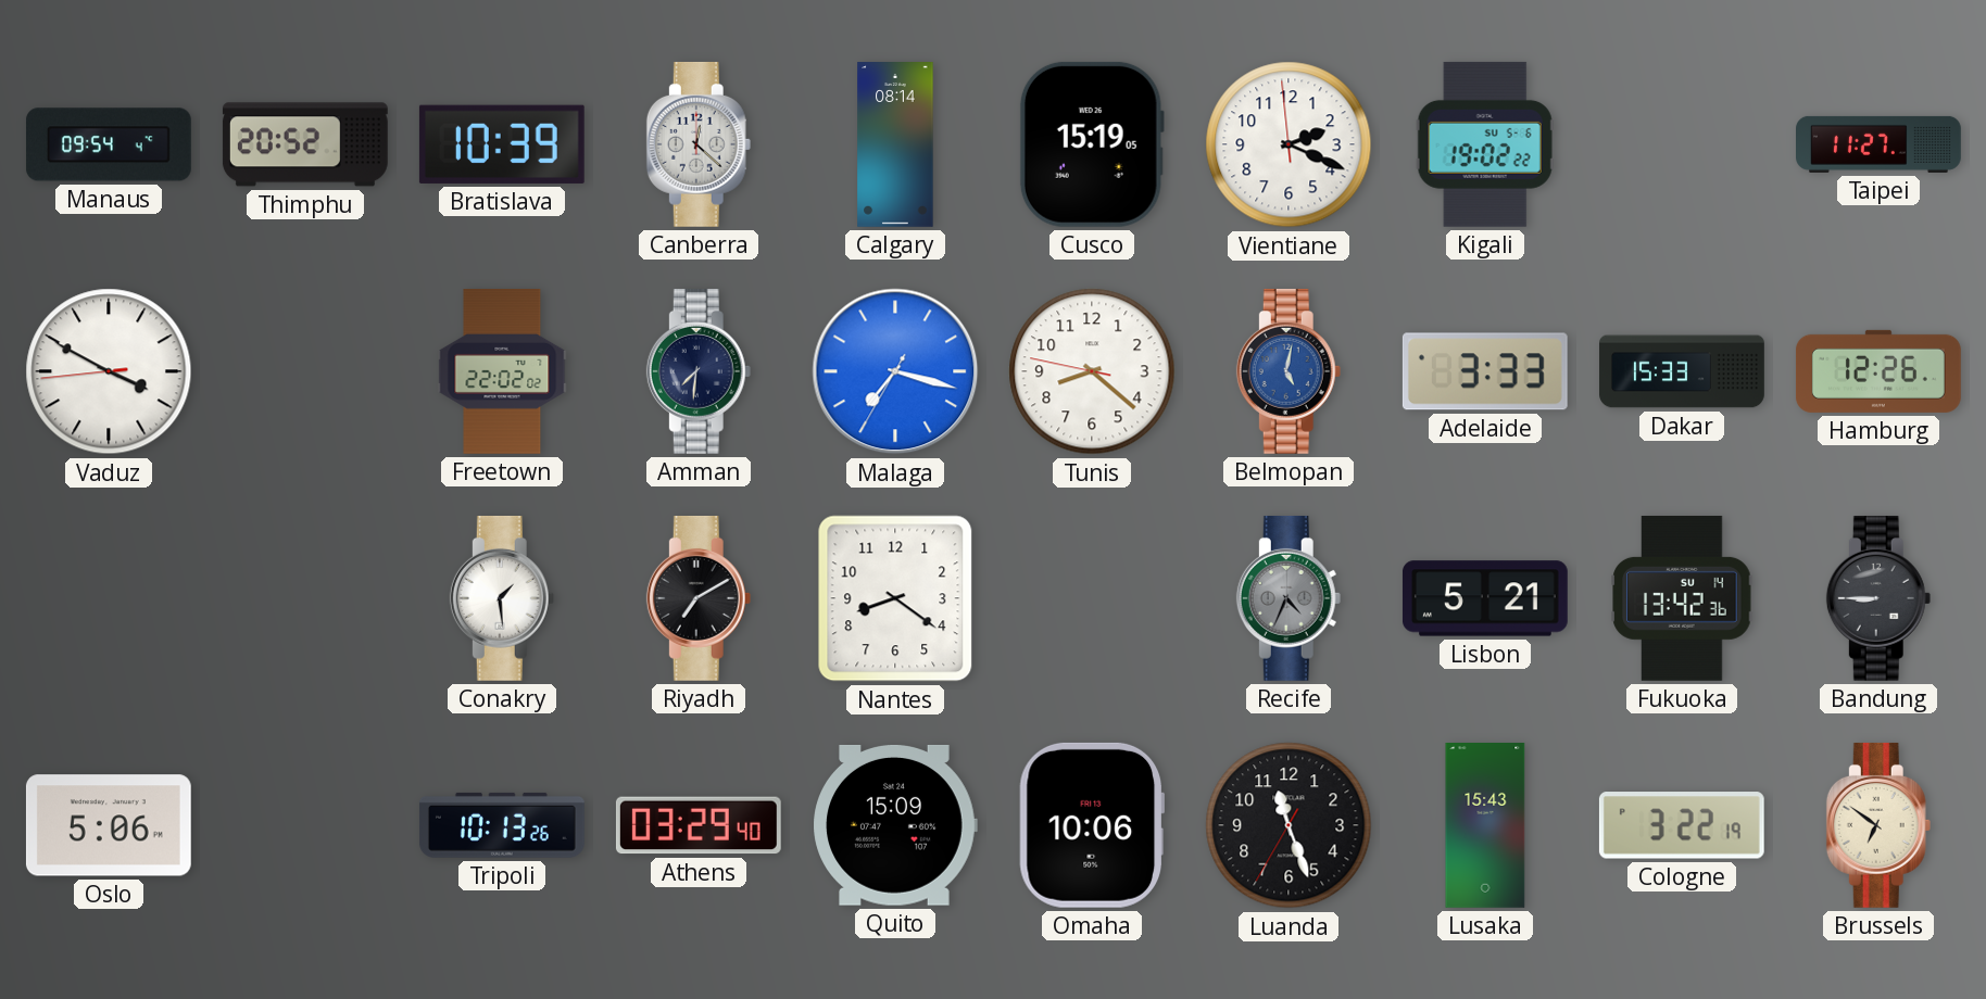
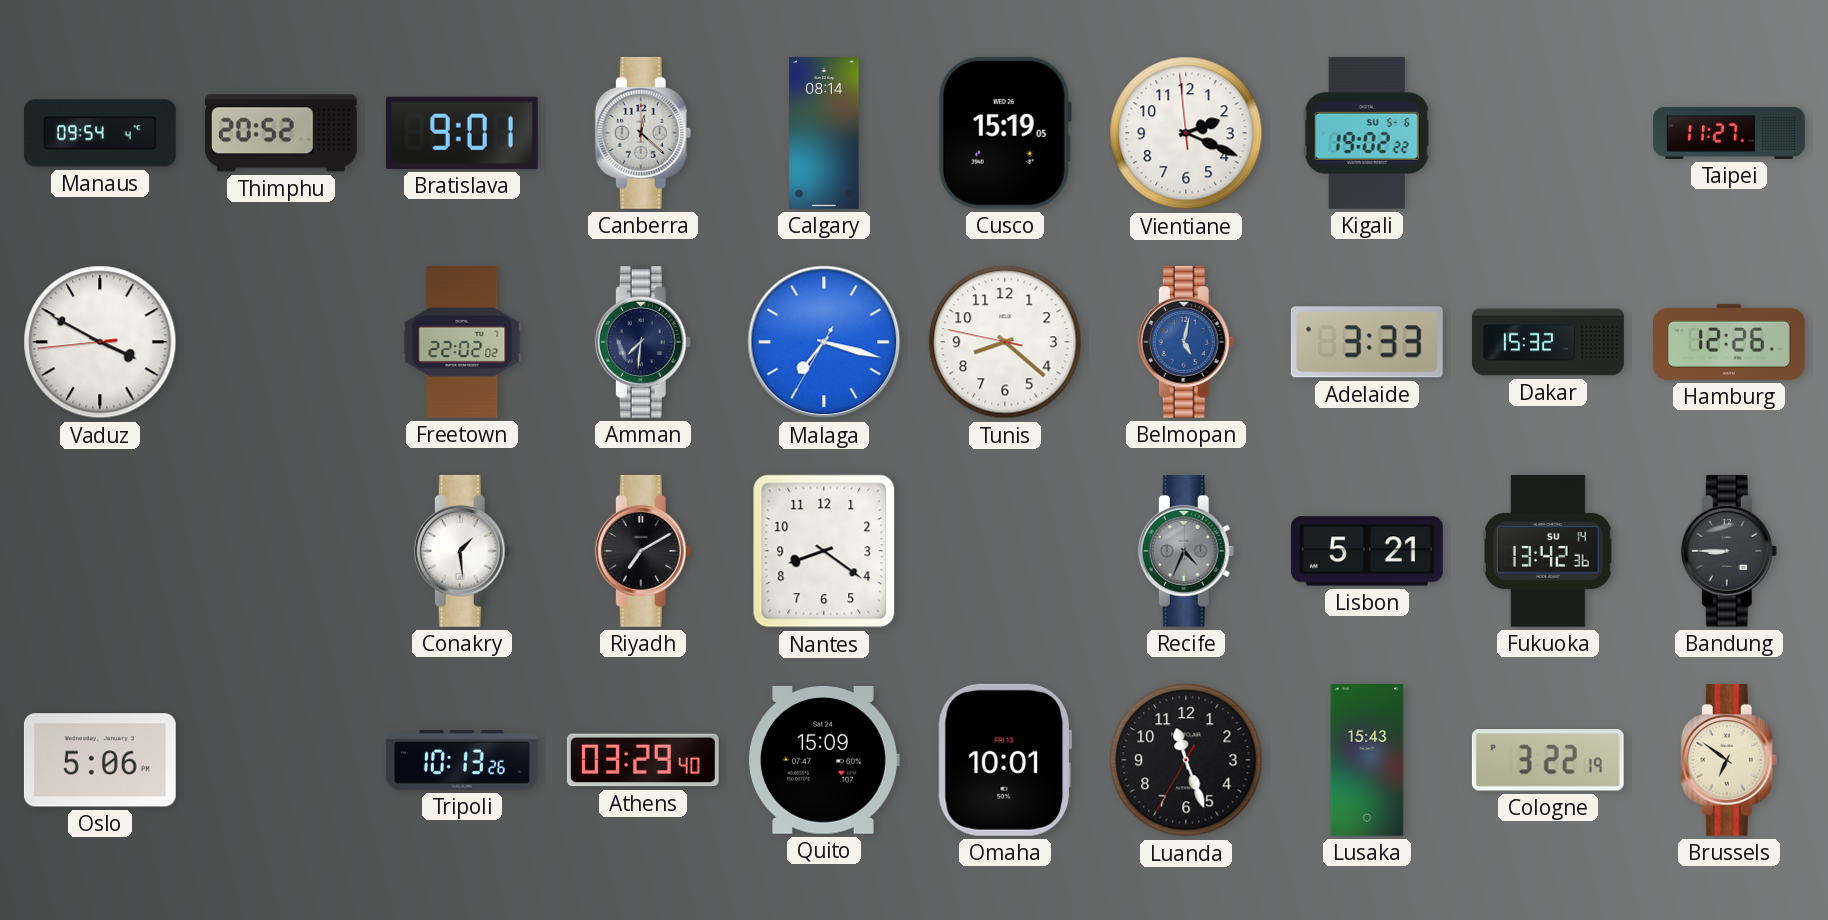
Bratislava: 10:39 -> 9:01
Dakar: 15:33 -> 15:32
Omaha: 10:06 -> 10:01
